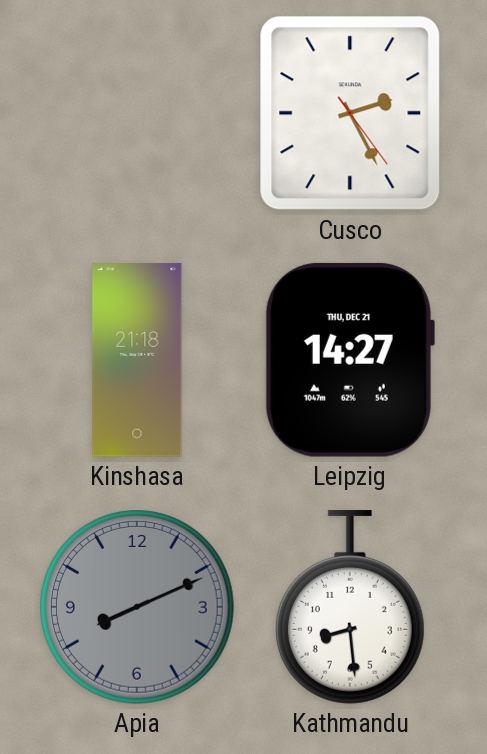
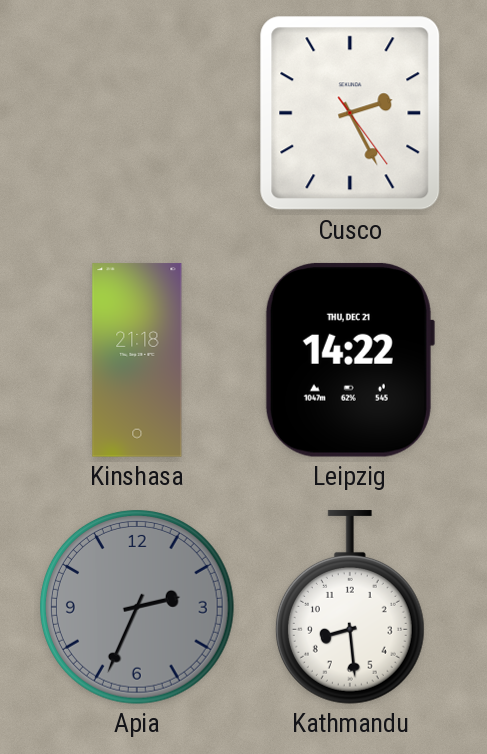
Leipzig: 14:27 -> 14:22
Apia: 8:11 -> 2:34
